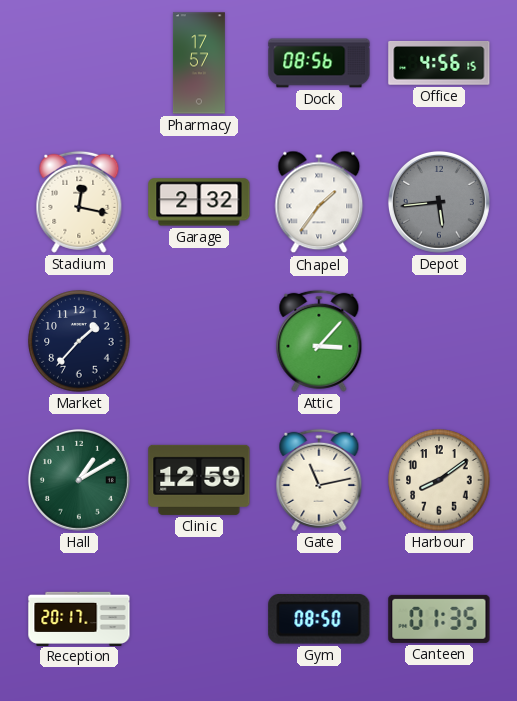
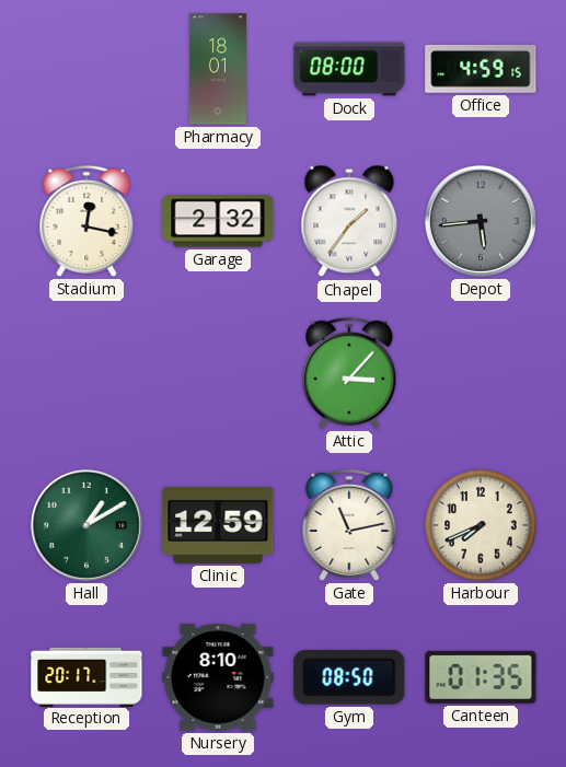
Pharmacy: 17:57 -> 18:01
Dock: 08:56 -> 08:00
Office: 4:56 -> 4:59
Market: 1:37 -> none
Harbour: 8:09 -> 7:41
Nursery: none -> 8:10
